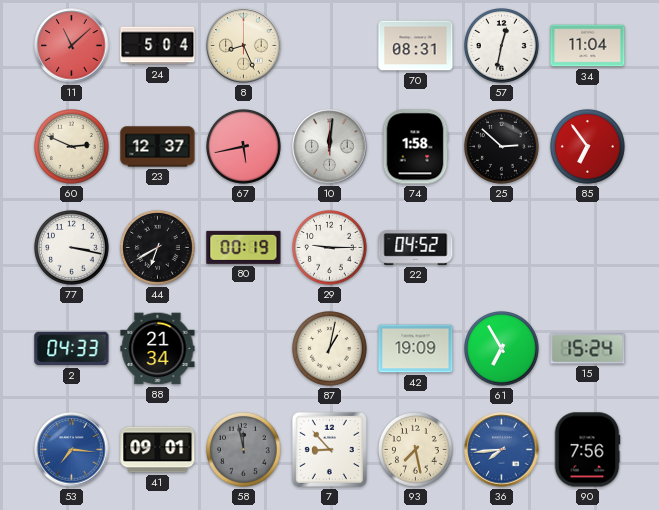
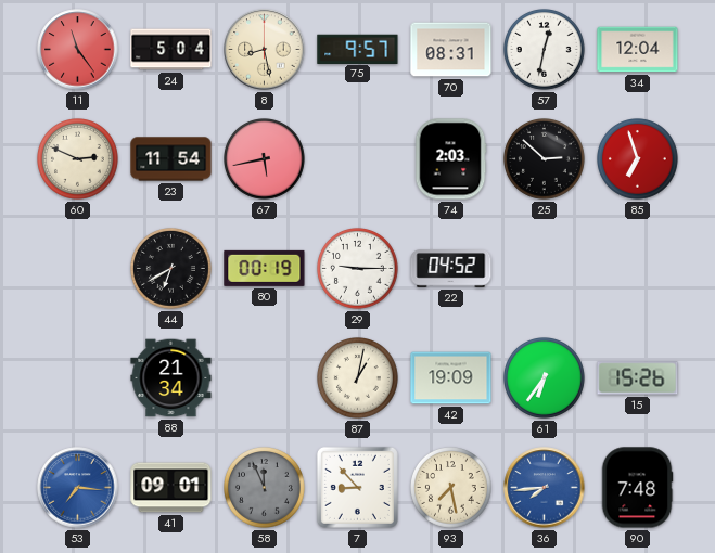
11: 11:08 -> 11:24
8: 8:26 -> 8:28
75: none -> 9:57
34: 11:04 -> 12:04
23: 12:37 -> 11:54
10: 12:01 -> none
74: 1:58 -> 2:03
85: 6:54 -> 6:57
77: 3:17 -> none
2: 04:33 -> none
61: 6:55 -> 6:36
15: 15:24 -> 15:26
58: 11:58 -> 11:56
90: 7:56 -> 7:48
